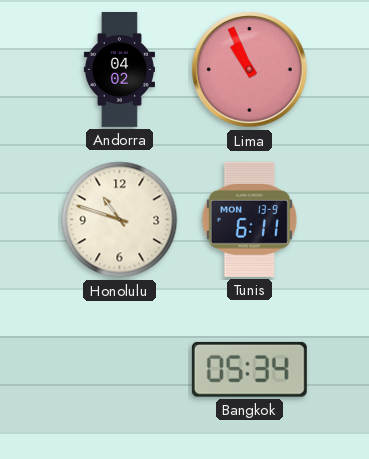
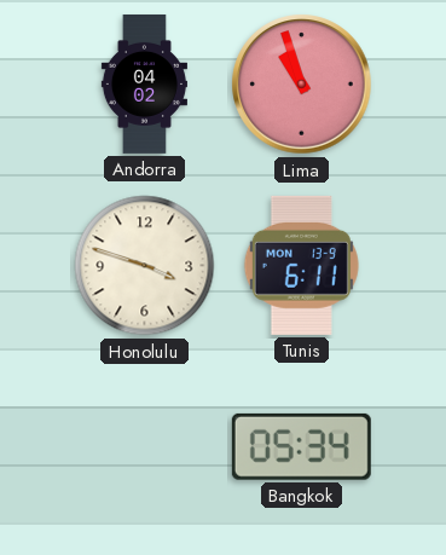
Lima: 10:56 -> 10:57
Honolulu: 10:48 -> 3:48
